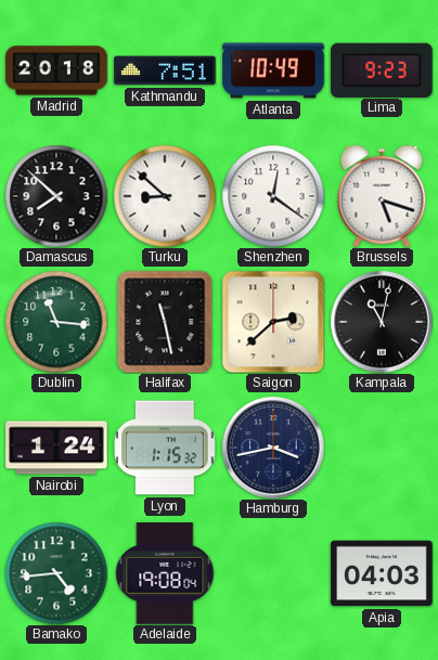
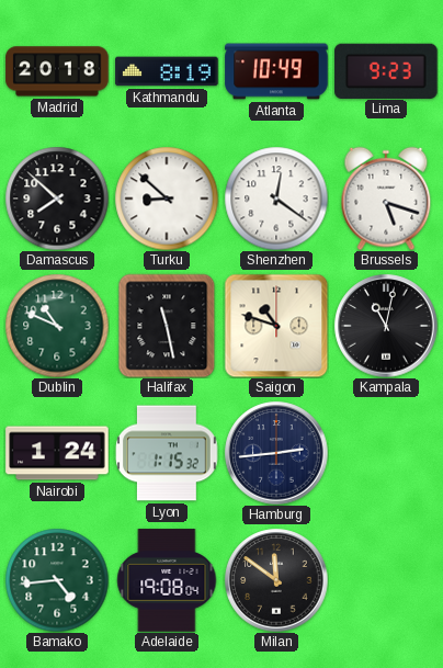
Kathmandu: 7:51 -> 8:19
Dublin: 11:16 -> 10:49
Saigon: 2:38 -> 10:48
Hamburg: 3:43 -> 2:44
Milan: none -> 11:51
Apia: 04:03 -> none
